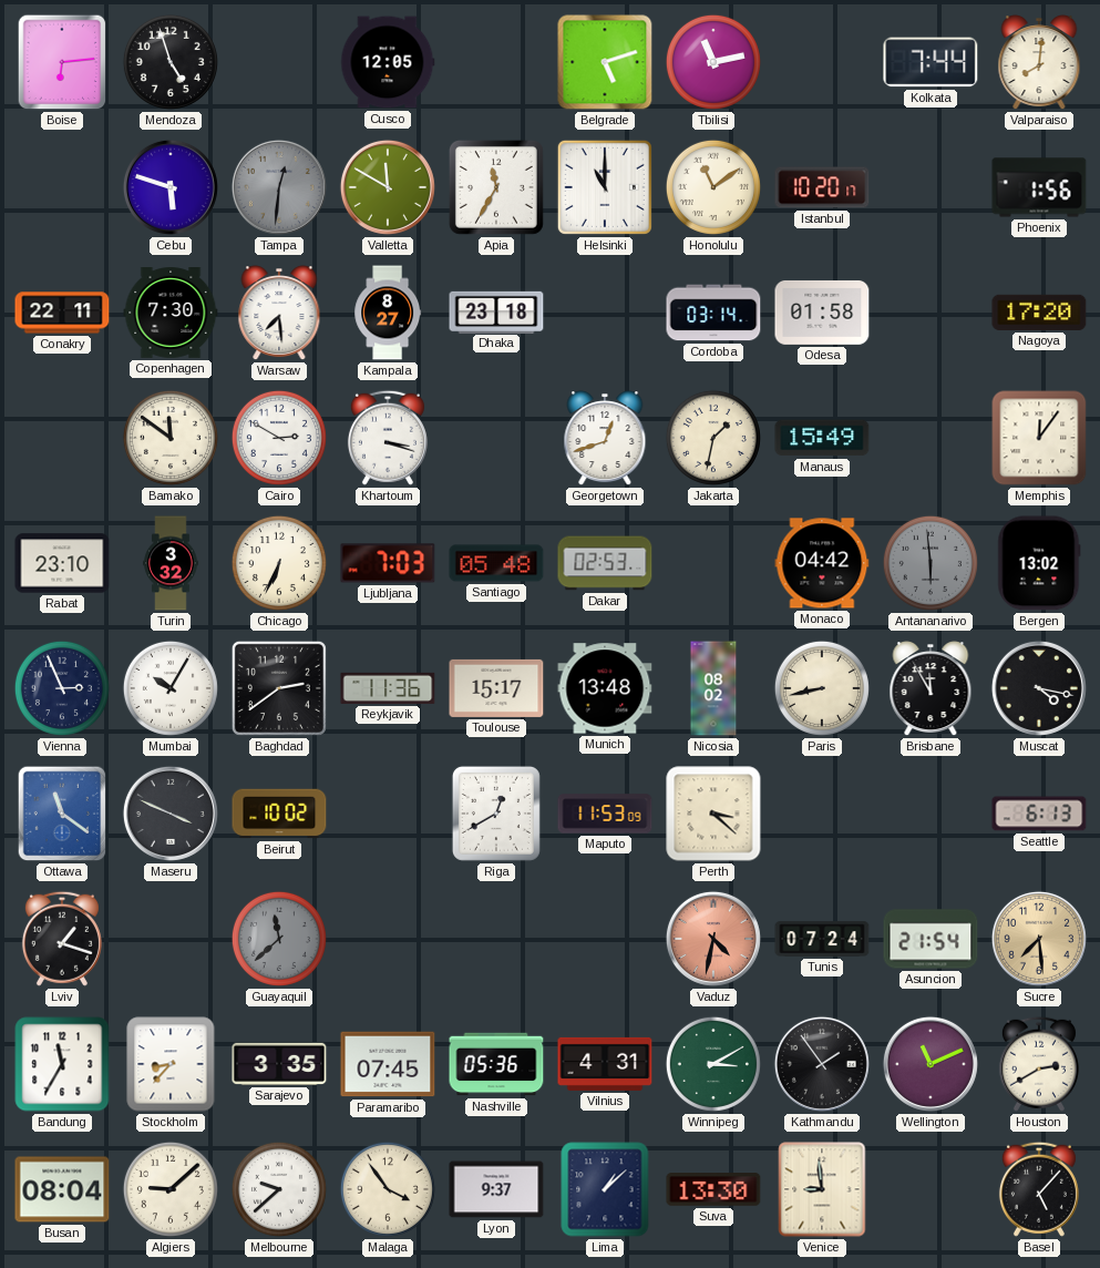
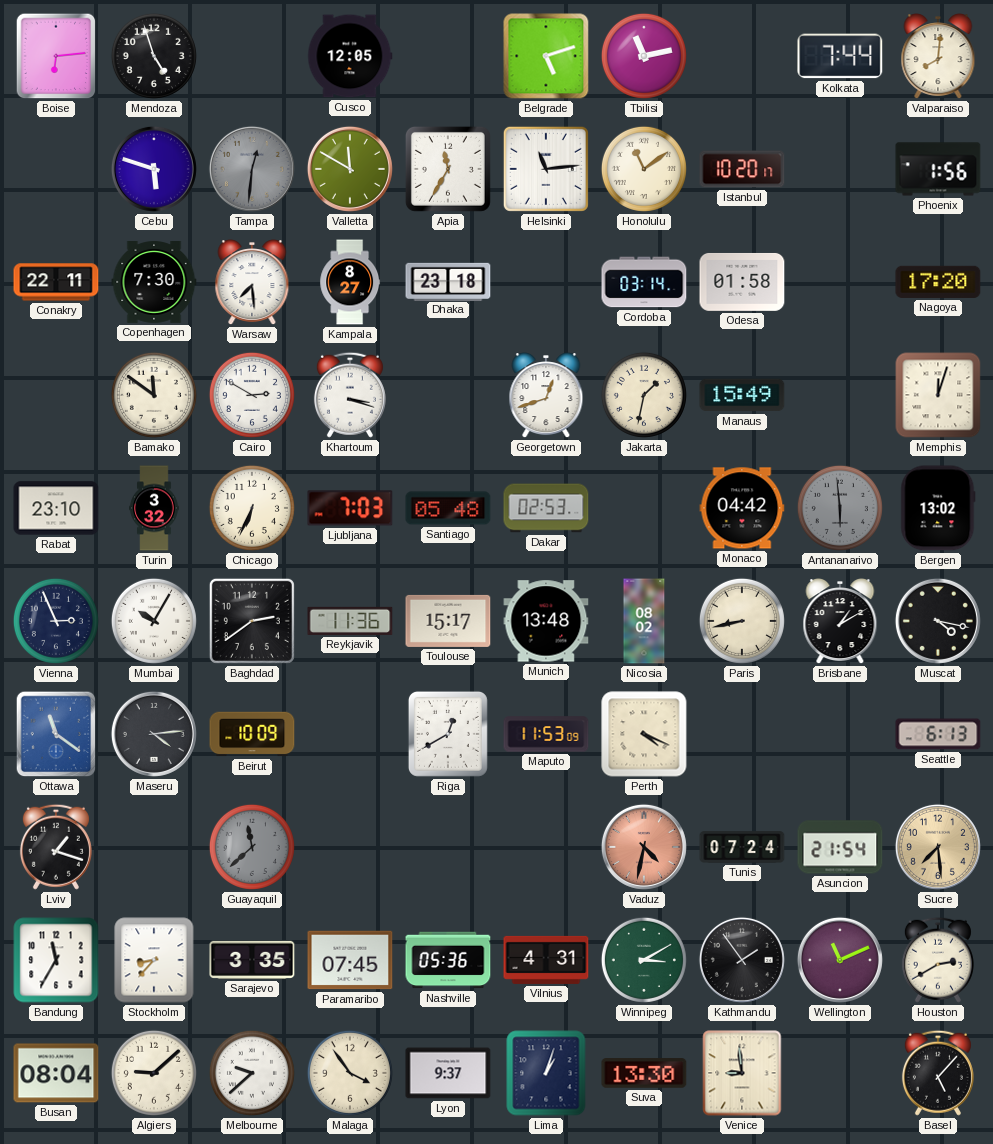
Helsinki: 11:00 -> 11:14
Memphis: 12:06 -> 12:03
Brisbane: 11:55 -> 1:10
Maseru: 3:49 -> 4:14
Beirut: 10:02 -> 10:09
Perth: 3:22 -> 4:19
Lima: 1:08 -> 1:03
